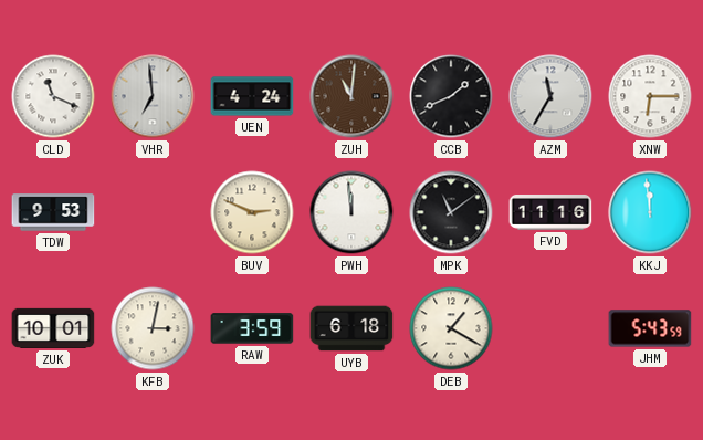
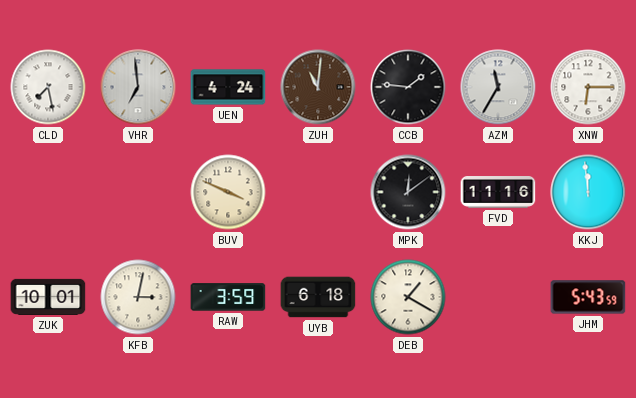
CLD: 11:19 -> 7:28
CCB: 1:41 -> 1:46
TDW: 9:53 -> none
BUV: 2:49 -> 3:49
PWH: 11:59 -> none
MPK: 11:09 -> 12:09
